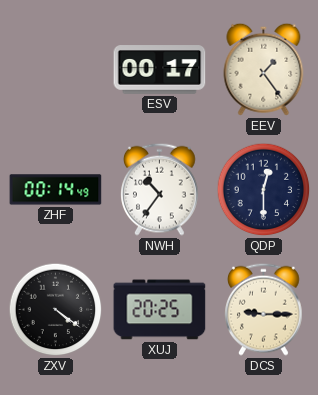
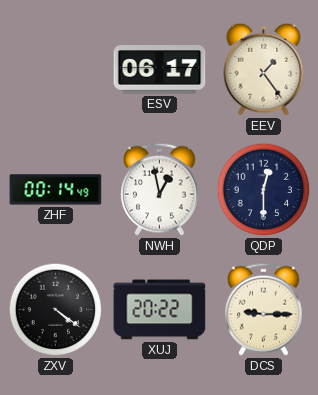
ESV: 00:17 -> 06:17
NWH: 10:36 -> 12:58
XUJ: 20:25 -> 20:22
